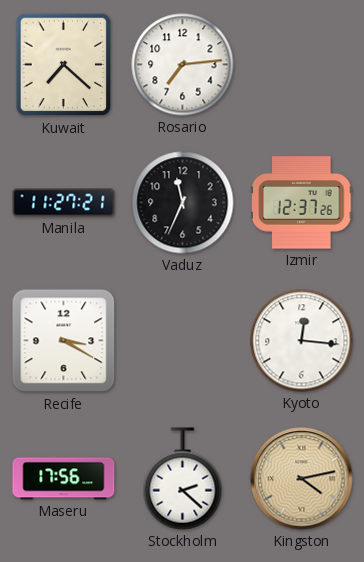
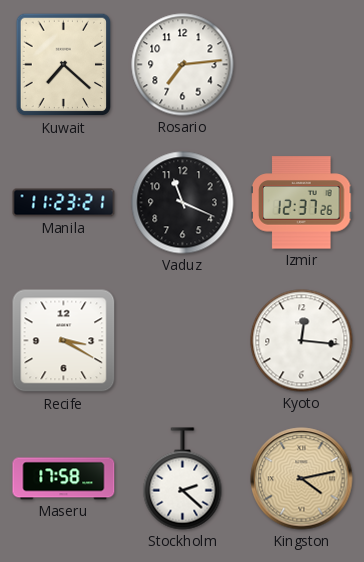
Manila: 11:27 -> 11:23
Vaduz: 11:34 -> 11:19
Maseru: 17:56 -> 17:58
